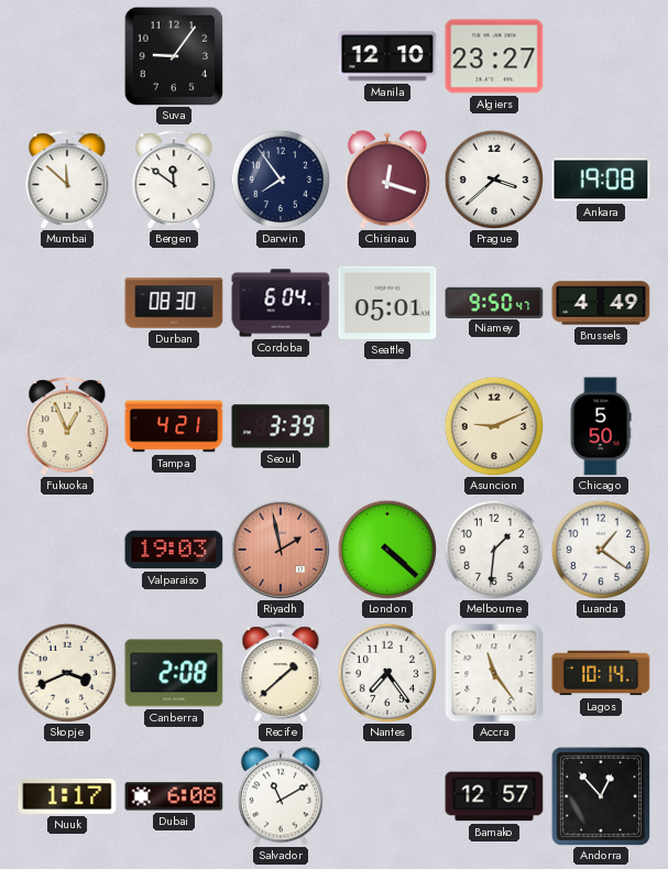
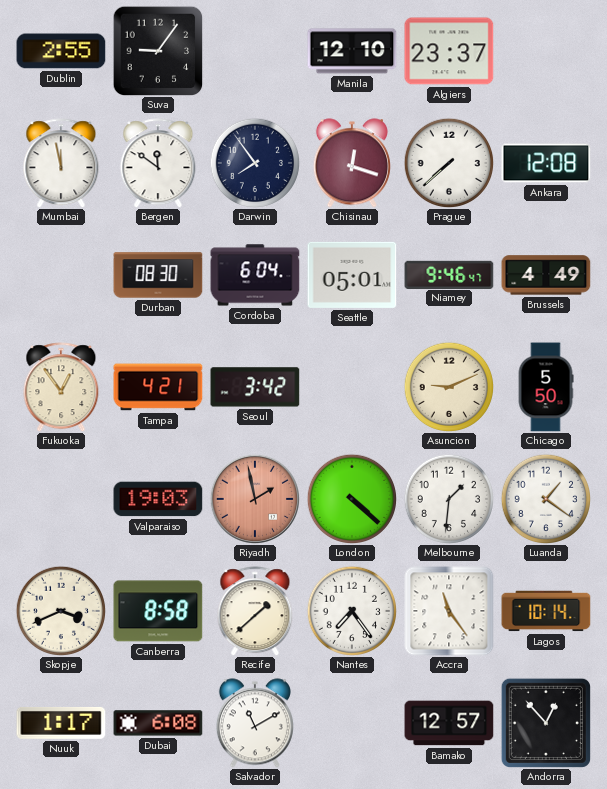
Dublin: none -> 2:55
Algiers: 23:27 -> 23:37
Mumbai: 11:52 -> 11:58
Prague: 3:38 -> 7:38
Ankara: 19:08 -> 12:08
Niamey: 9:50 -> 9:46
Fukuoka: 12:56 -> 12:54
Seoul: 3:39 -> 3:42
Canberra: 2:08 -> 8:58
